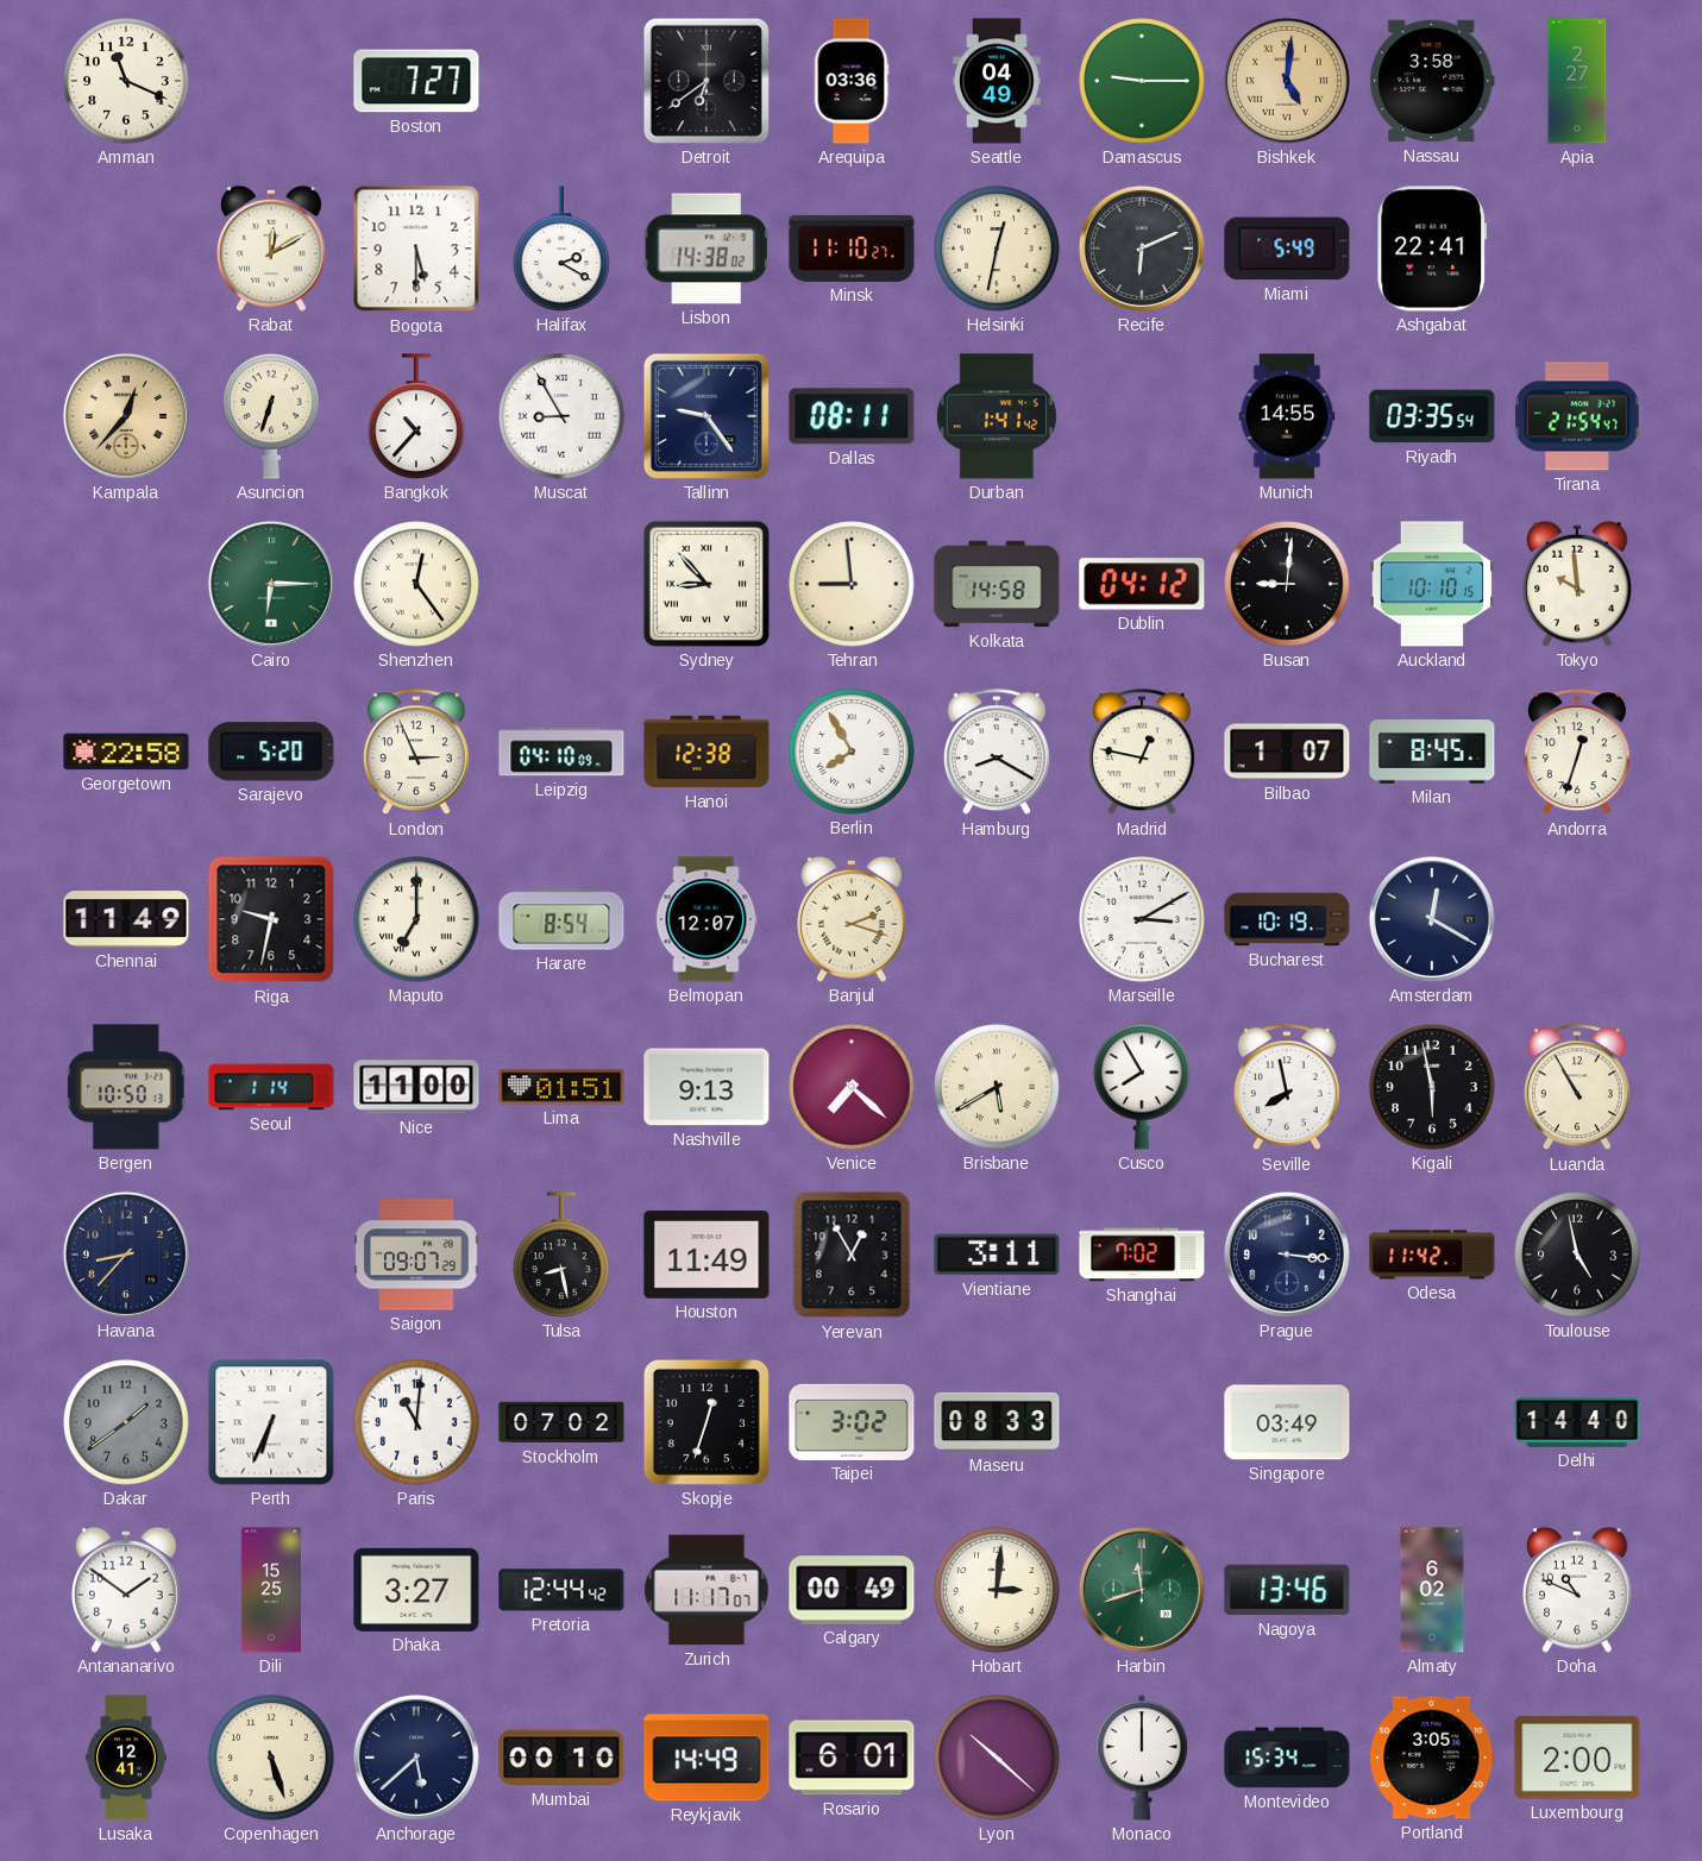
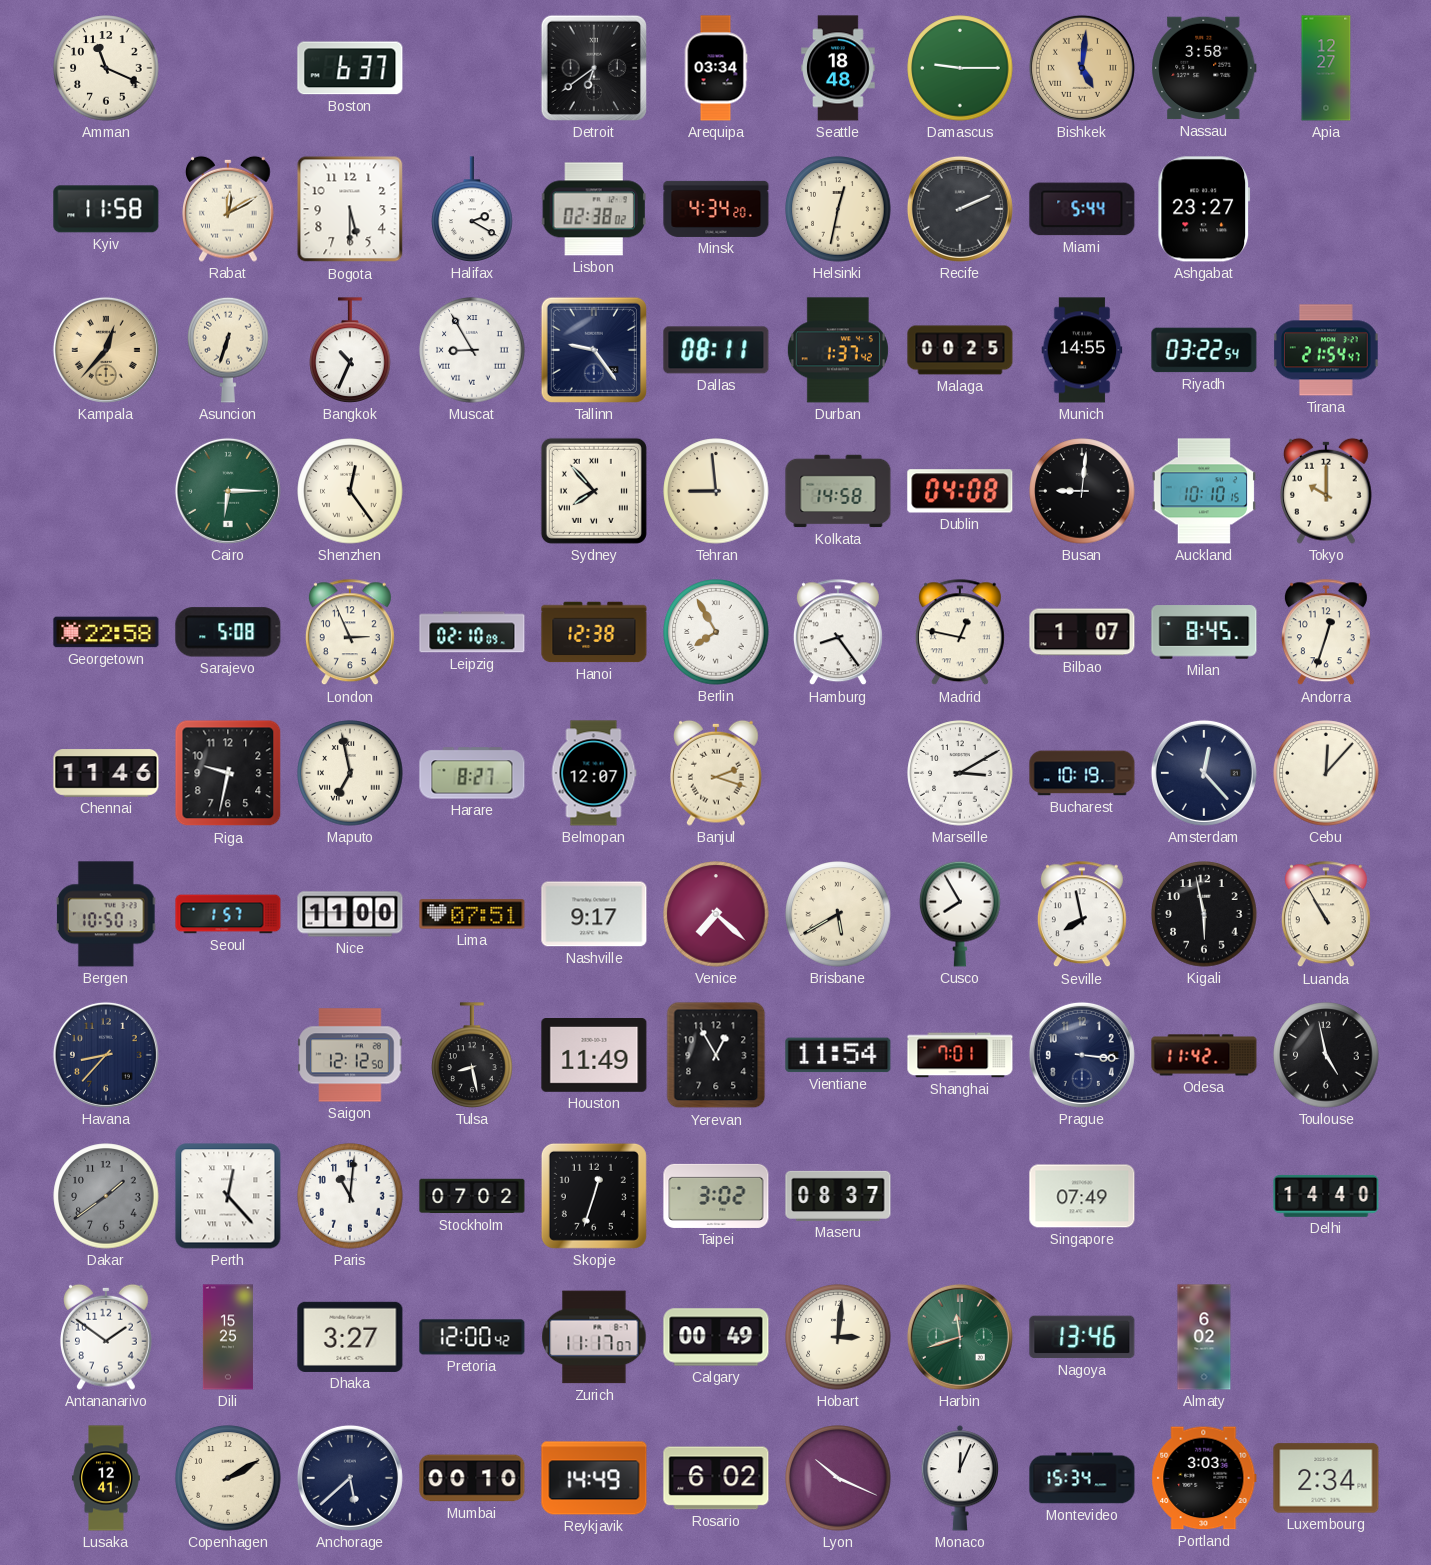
Boston: 7:27 -> 6:37
Arequipa: 03:36 -> 03:34
Seattle: 04:49 -> 18:48
Apia: 2:27 -> 12:27
Kyiv: none -> 11:58
Lisbon: 14:38 -> 02:38
Minsk: 11:10 -> 4:34
Recife: 6:11 -> 2:11
Miami: 5:49 -> 5:44
Ashgabat: 22:41 -> 23:27
Bangkok: 10:37 -> 10:34
Durban: 1:41 -> 1:37
Malaga: none -> 00:25
Riyadh: 03:35 -> 03:22
Sydney: 8:53 -> 7:53
Dublin: 04:12 -> 04:08
Tokyo: 9:59 -> 10:00
Sarajevo: 5:20 -> 5:08
Leipzig: 04:10 -> 02:10
Hamburg: 8:20 -> 8:24
Chennai: 11:49 -> 11:46
Maputo: 7:00 -> 6:58
Harare: 8:54 -> 8:27
Amsterdam: 12:20 -> 12:23
Cebu: none -> 12:07
Seoul: 1:14 -> 1:57
Lima: 01:51 -> 07:51
Nashville: 9:13 -> 9:17
Saigon: 09:07 -> 12:12
Vientiane: 3:11 -> 11:54
Shanghai: 7:02 -> 7:01
Perth: 6:34 -> 12:23
Maseru: 08:33 -> 08:37
Singapore: 03:49 -> 07:49
Pretoria: 12:44 -> 12:00
Doha: 10:49 -> none
Copenhagen: 5:27 -> 2:10
Rosario: 6:01 -> 6:02
Lyon: 10:22 -> 10:19
Monaco: 12:00 -> 12:04
Portland: 3:05 -> 3:03
Luxembourg: 2:00 -> 2:34
